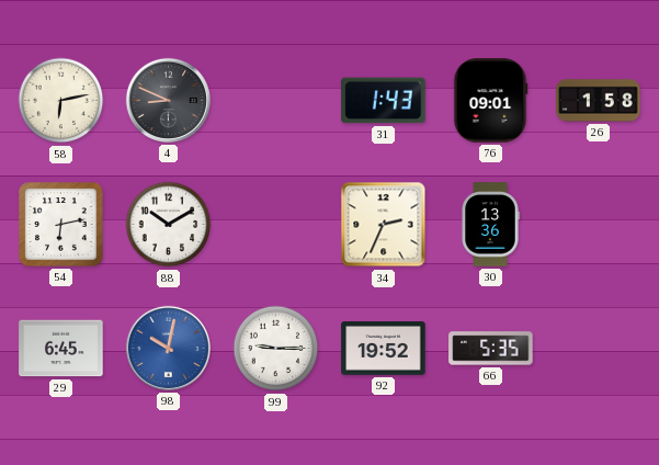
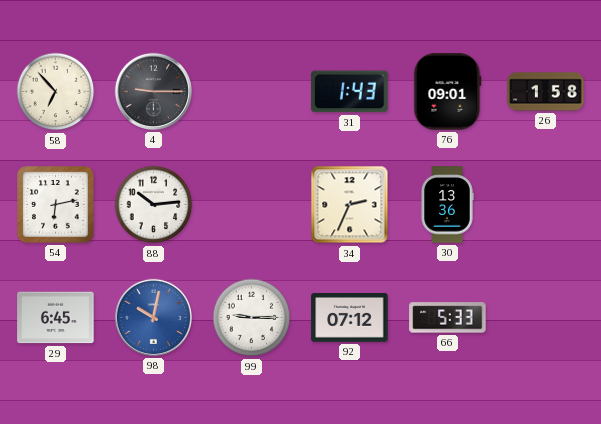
58: 6:13 -> 6:53
4: 8:49 -> 9:15
88: 10:10 -> 10:14
92: 19:52 -> 07:12
66: 5:35 -> 5:33
